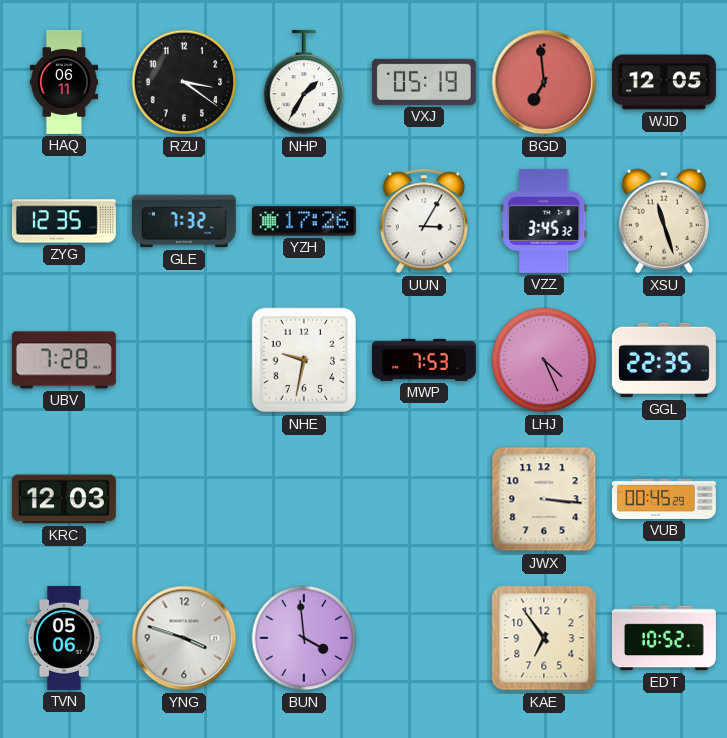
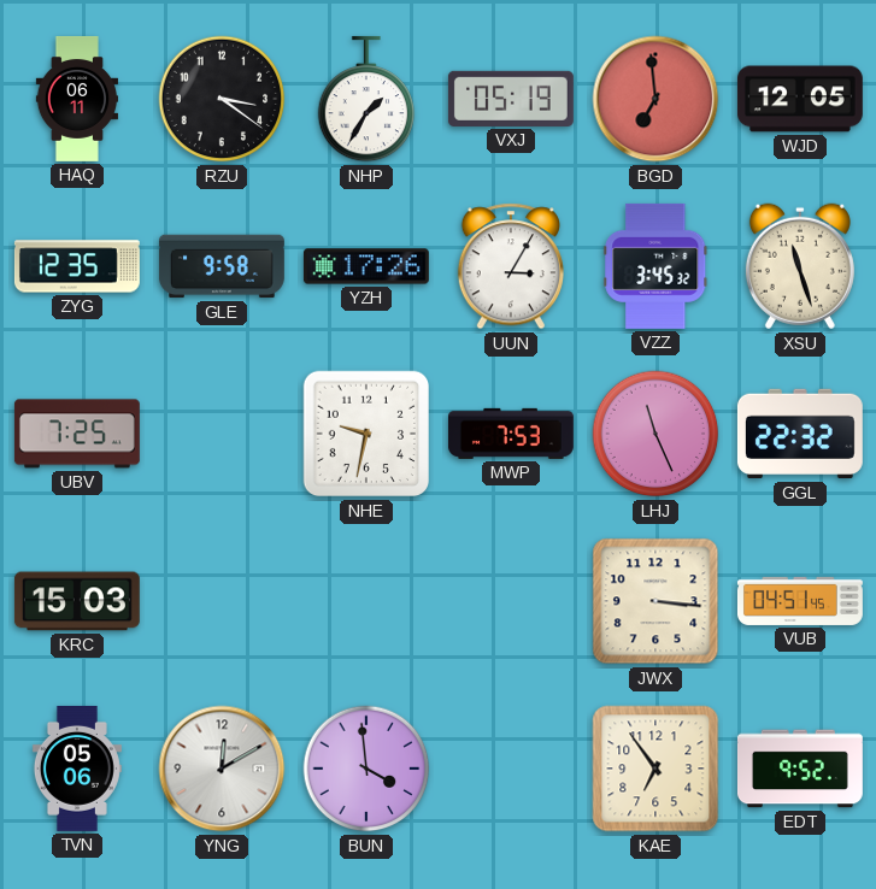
GLE: 7:32 -> 9:58
UBV: 7:28 -> 7:25
LHJ: 4:26 -> 11:26
GGL: 22:35 -> 22:32
KRC: 12:03 -> 15:03
VUB: 00:45 -> 04:51
YNG: 3:48 -> 12:10
EDT: 10:52 -> 9:52
